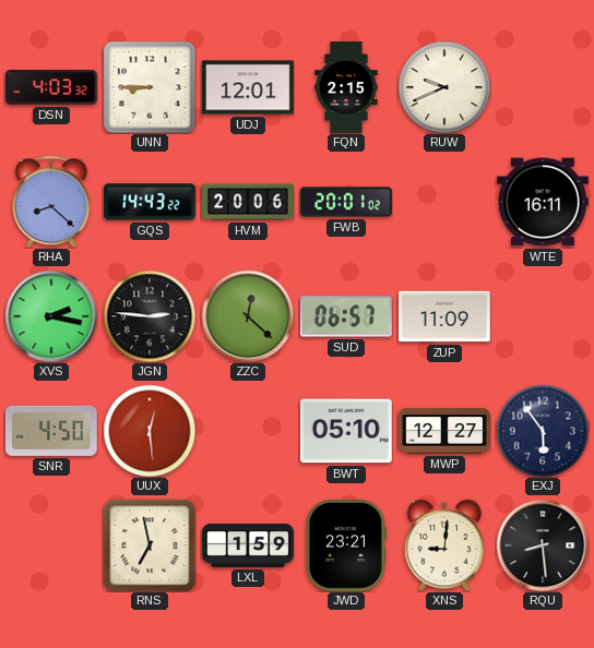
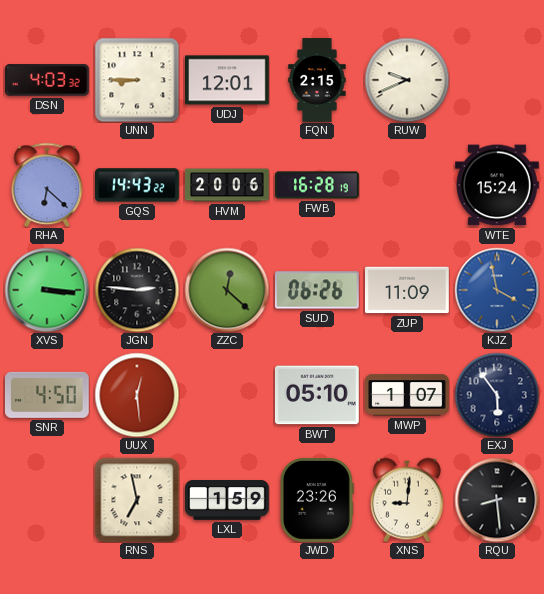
RHA: 8:22 -> 6:22
FWB: 20:01 -> 16:28
WTE: 16:11 -> 15:24
XVS: 2:17 -> 3:16
SUD: 06:57 -> 06:26
KJZ: none -> 3:58
MWP: 12:27 -> 1:07
JWD: 23:21 -> 23:26
